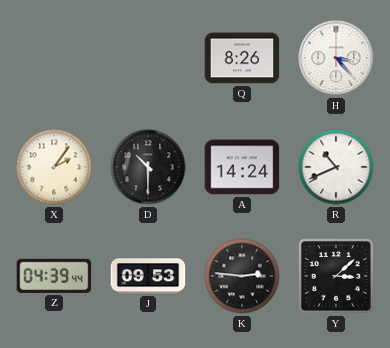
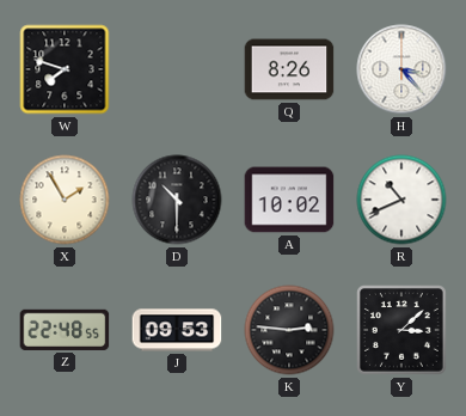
W: none -> 7:48
X: 2:06 -> 1:55
A: 14:24 -> 10:02
Z: 04:39 -> 22:48
